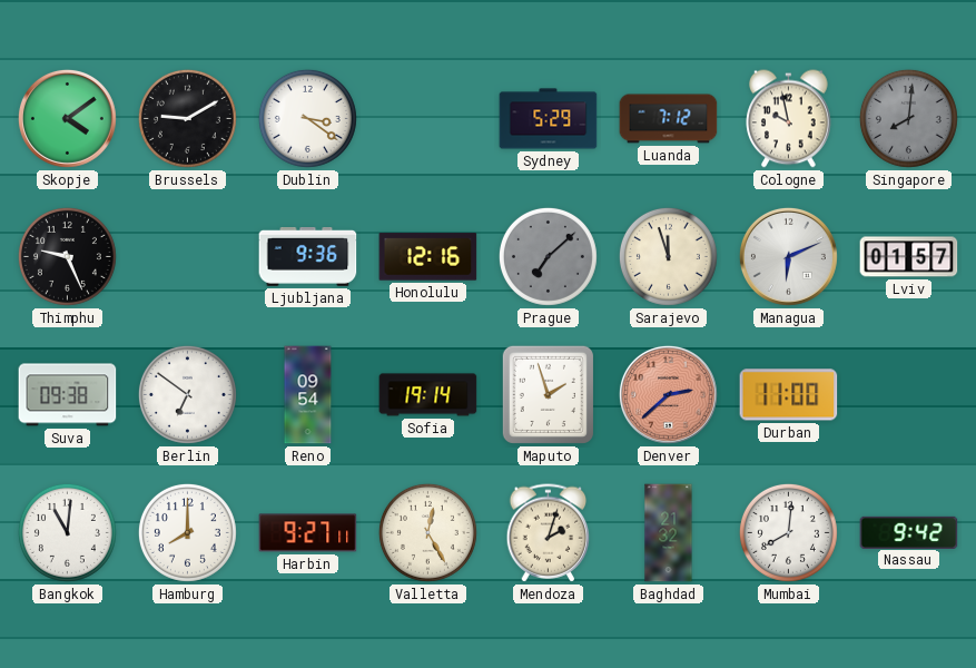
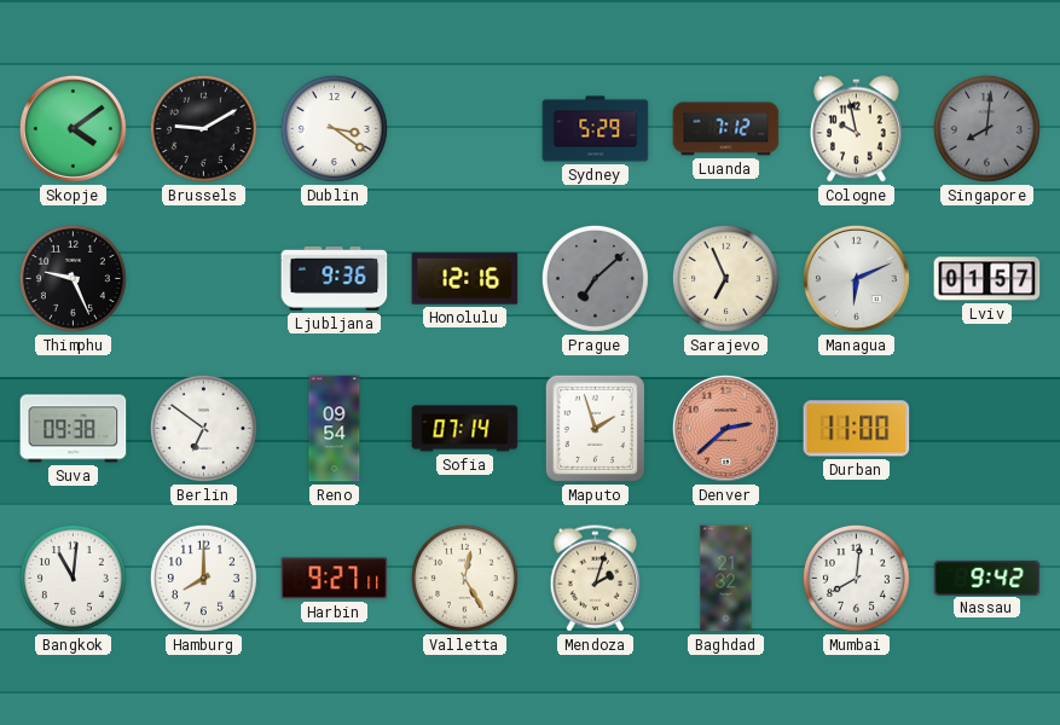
Sarajevo: 11:57 -> 6:56
Sofia: 19:14 -> 07:14
